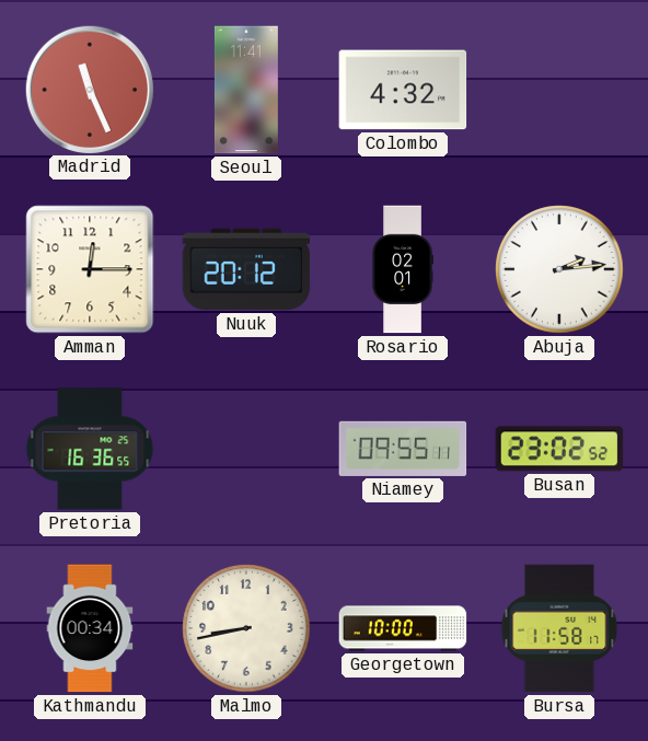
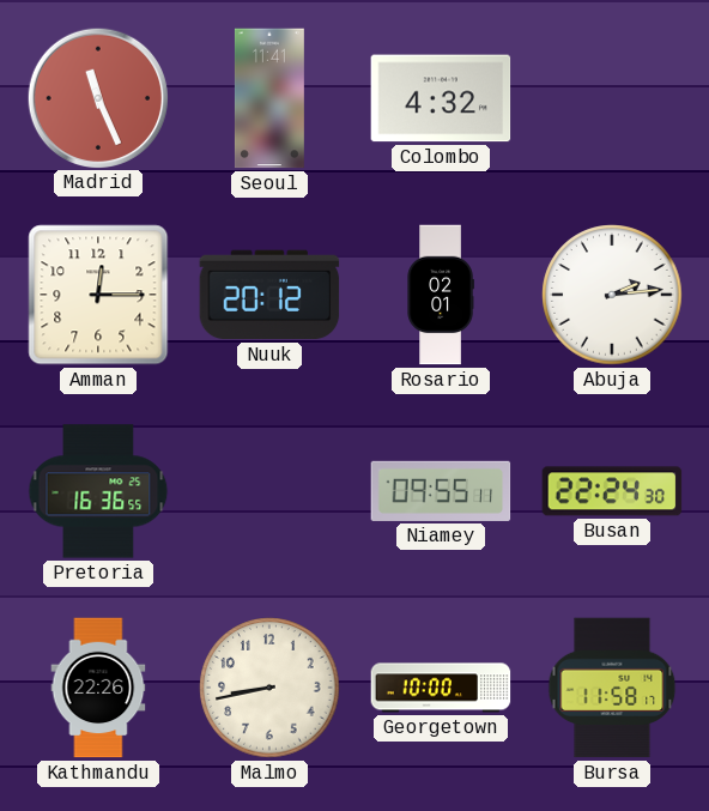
Busan: 23:02 -> 22:24
Kathmandu: 00:34 -> 22:26
